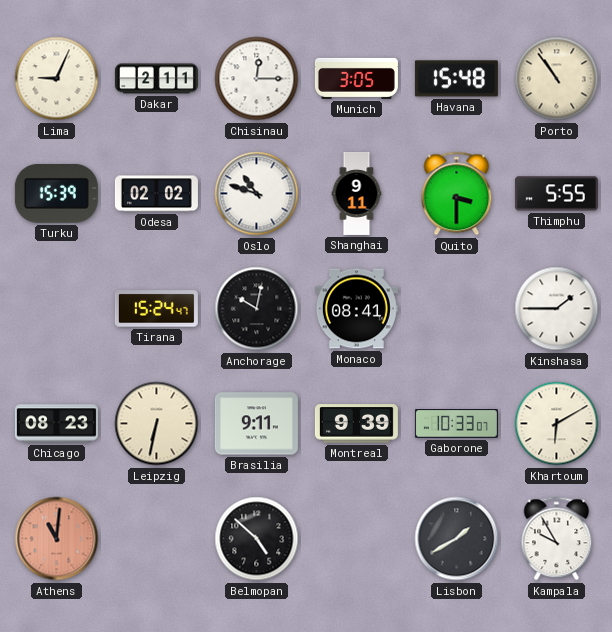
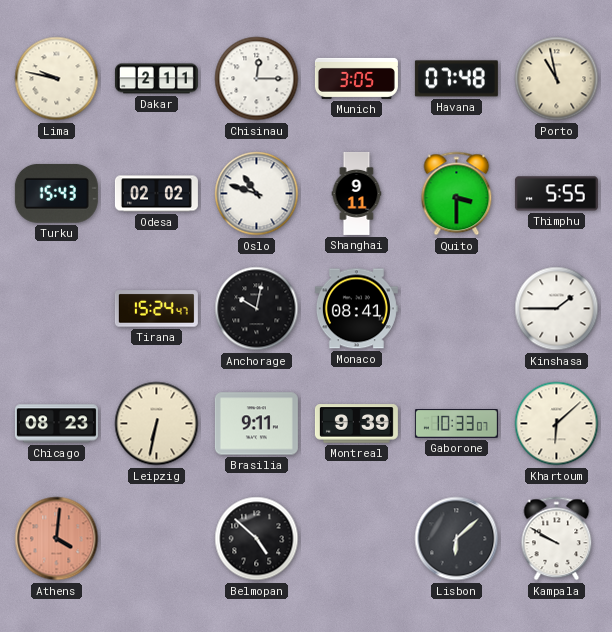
Lima: 9:04 -> 9:47
Havana: 15:48 -> 07:48
Porto: 10:54 -> 10:58
Turku: 15:39 -> 15:43
Khartoum: 6:10 -> 6:08
Athens: 11:01 -> 4:01
Lisbon: 1:40 -> 6:08
Kampala: 9:55 -> 9:50
